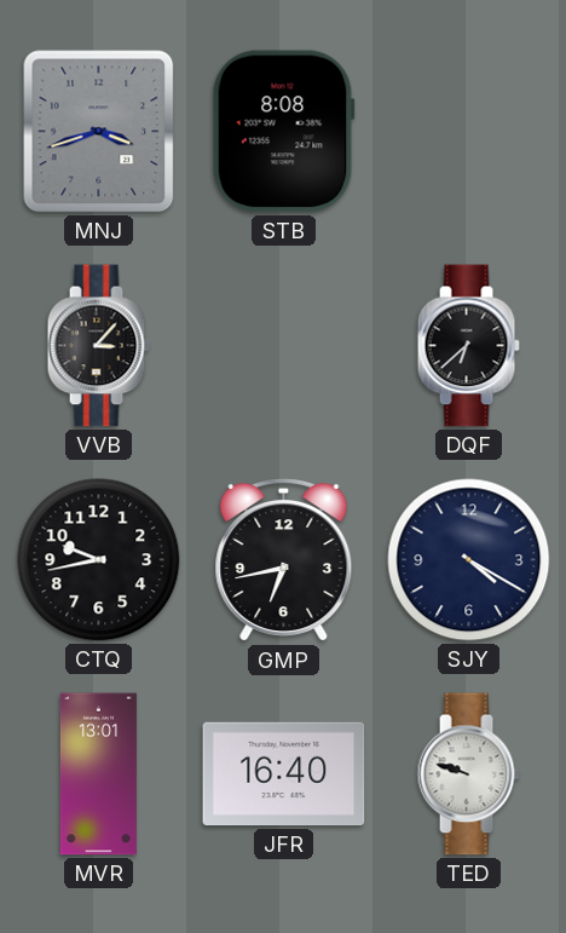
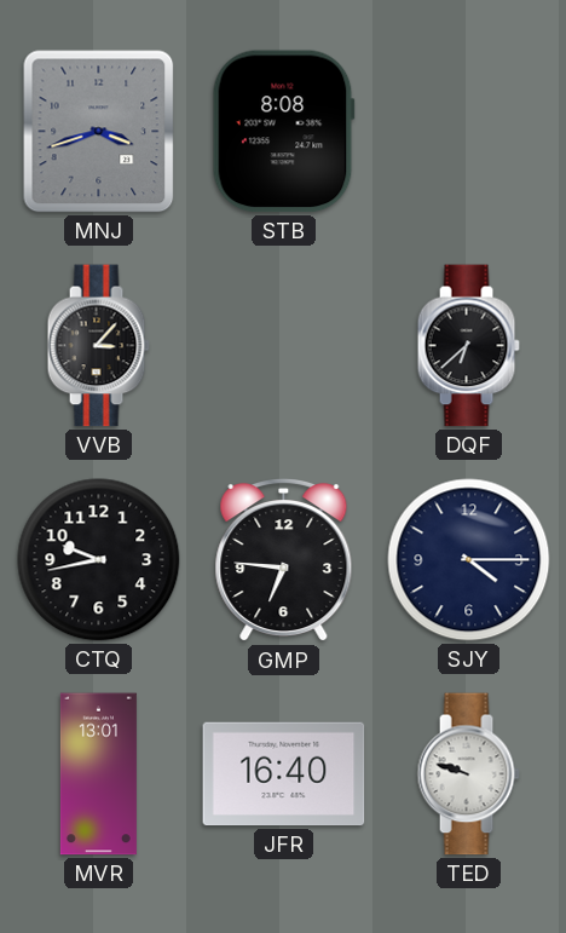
GMP: 6:43 -> 6:46
SJY: 4:20 -> 4:15
